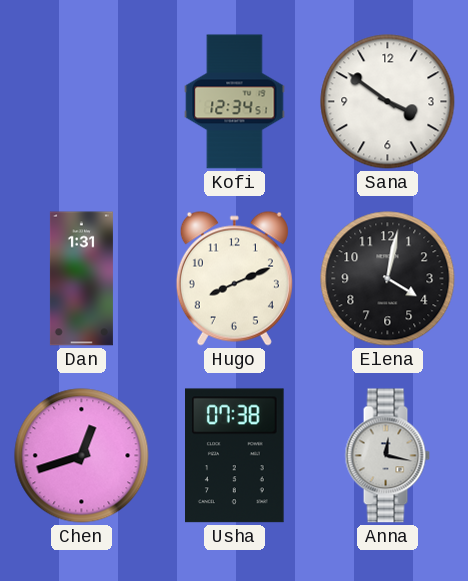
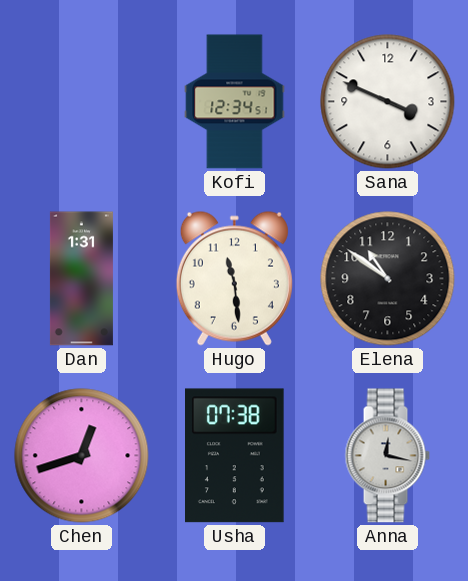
Sana: 3:51 -> 3:49
Hugo: 8:11 -> 11:29
Elena: 4:02 -> 10:51
